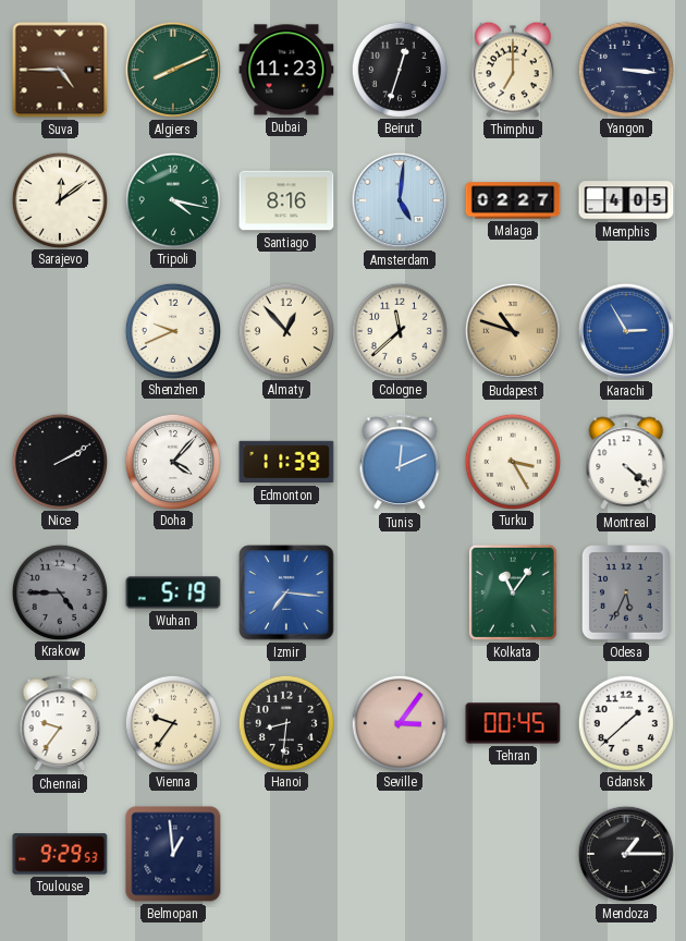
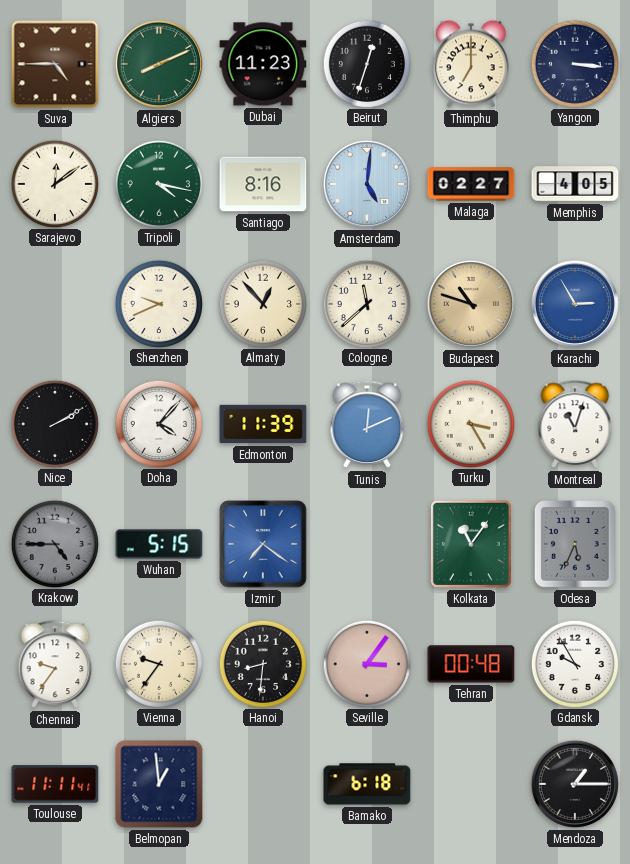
Montreal: 4:22 -> 11:03
Wuhan: 5:19 -> 5:15
Izmir: 7:16 -> 7:21
Tehran: 00:45 -> 00:48
Gdansk: 1:38 -> 9:55
Toulouse: 9:29 -> 11:11
Bamako: none -> 6:18
